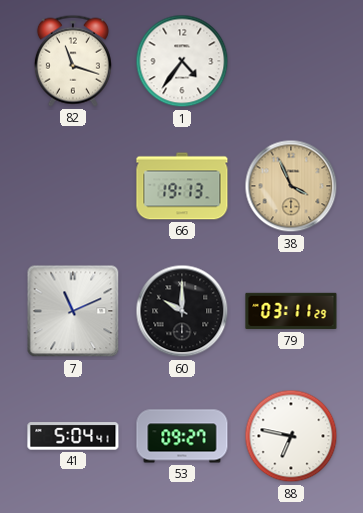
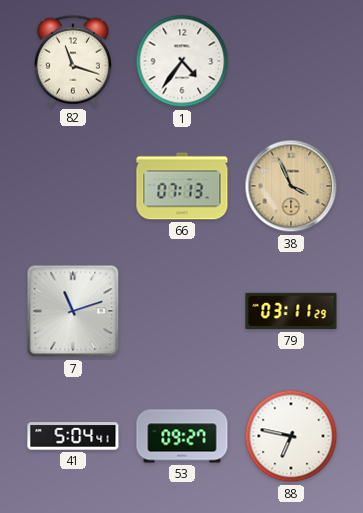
66: 19:13 -> 07:13
7: 11:11 -> 11:12
60: 10:00 -> none
